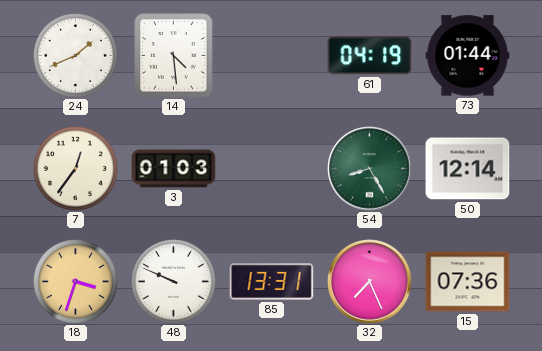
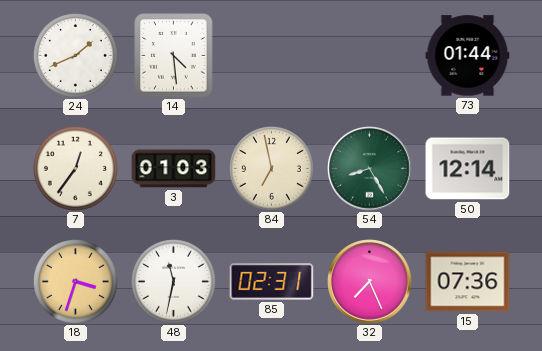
61: 04:19 -> none
84: none -> 6:58
48: 9:49 -> 11:32
85: 13:31 -> 02:31
